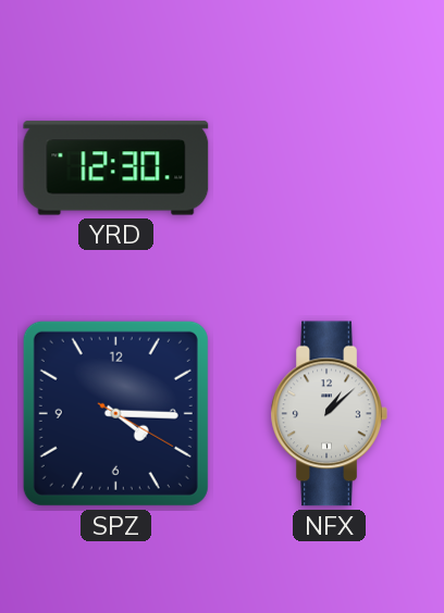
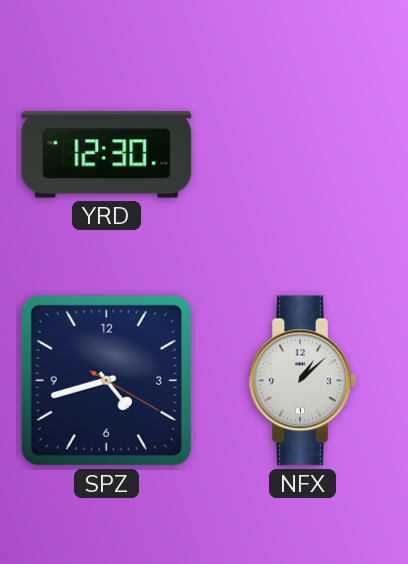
SPZ: 4:15 -> 4:42
